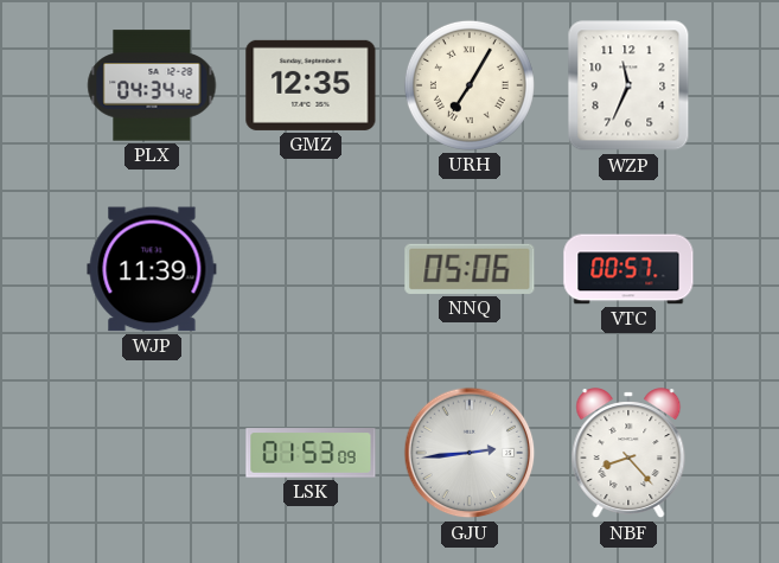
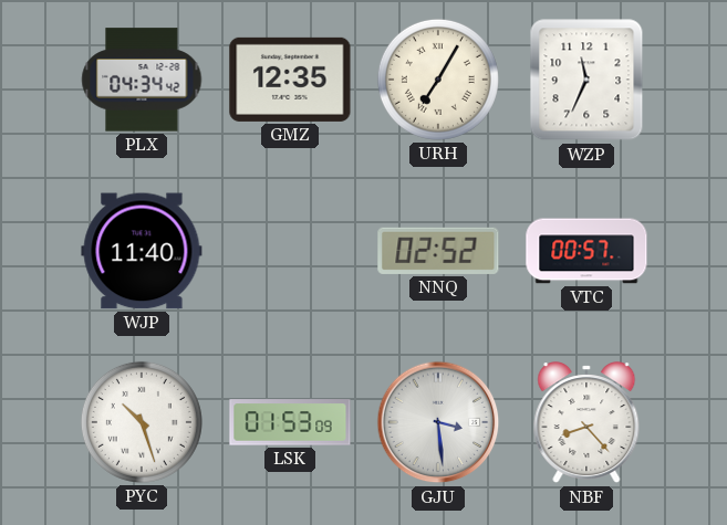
WJP: 11:39 -> 11:40
NNQ: 05:06 -> 02:52
PYC: none -> 10:27
GJU: 2:44 -> 3:29
